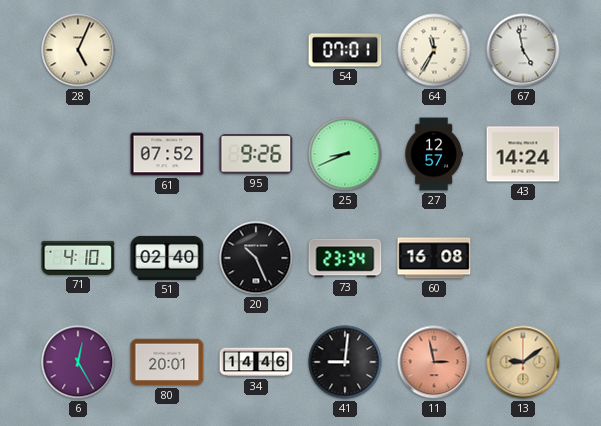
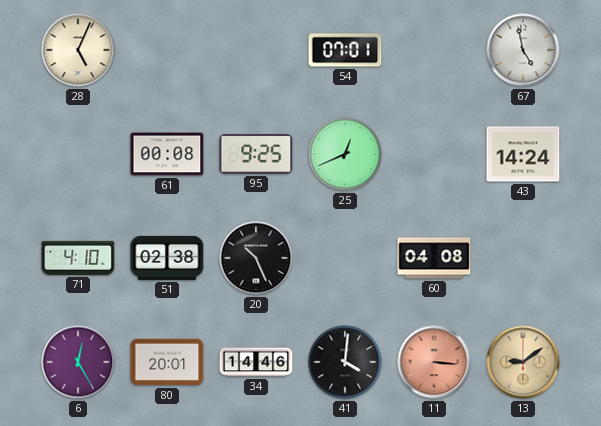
64: 11:35 -> none
61: 07:52 -> 00:08
95: 9:26 -> 9:25
25: 8:41 -> 12:41
27: 12:57 -> none
51: 02:40 -> 02:38
73: 23:34 -> none
60: 16:08 -> 04:08
41: 9:01 -> 4:01
11: 2:58 -> 3:16
